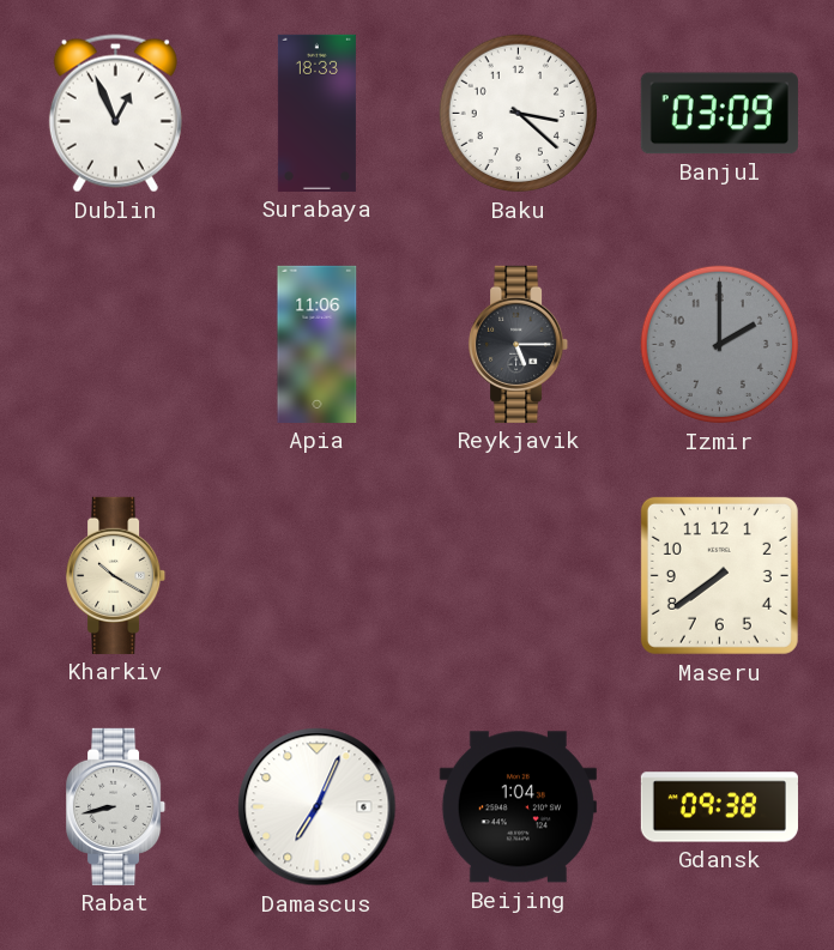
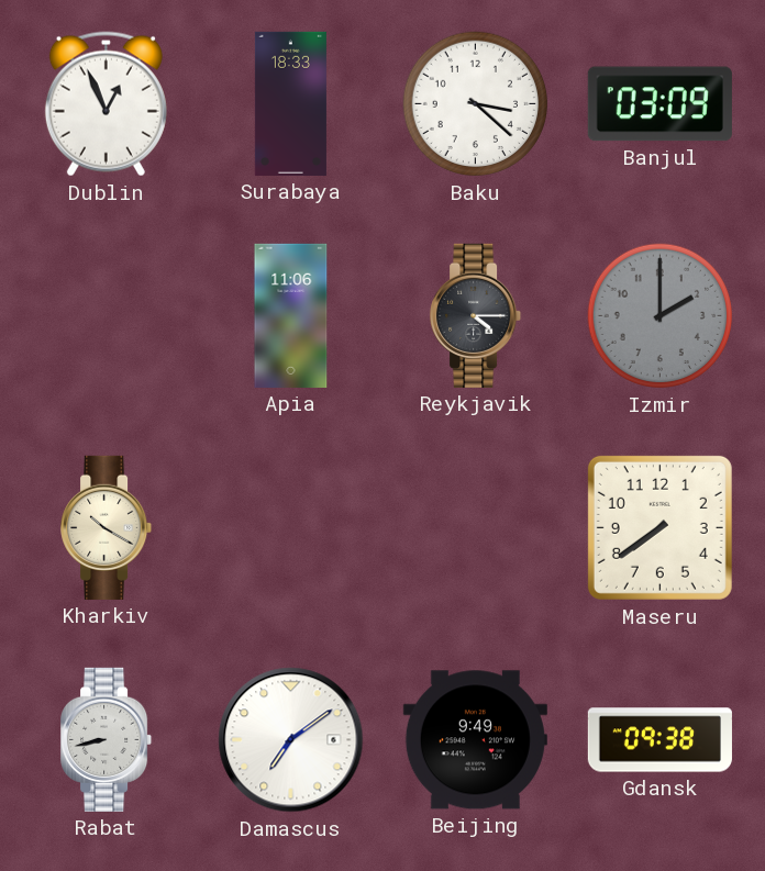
Reykjavik: 5:15 -> 4:15
Damascus: 7:04 -> 7:09
Beijing: 1:04 -> 9:49
